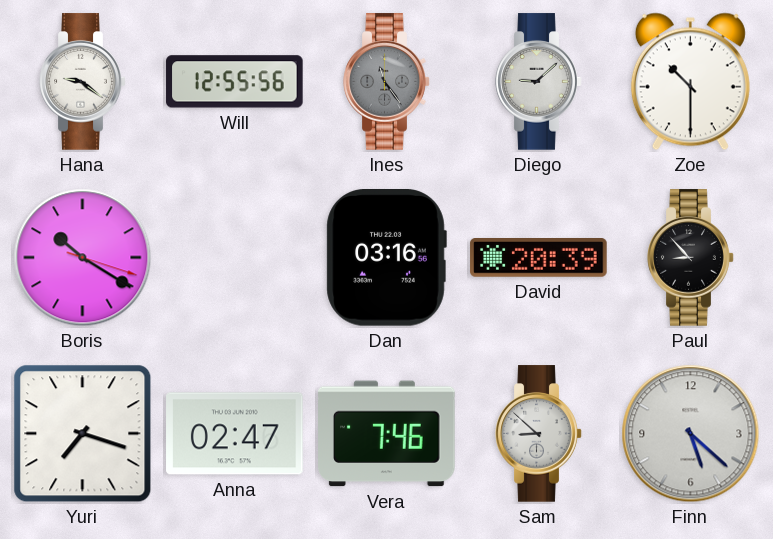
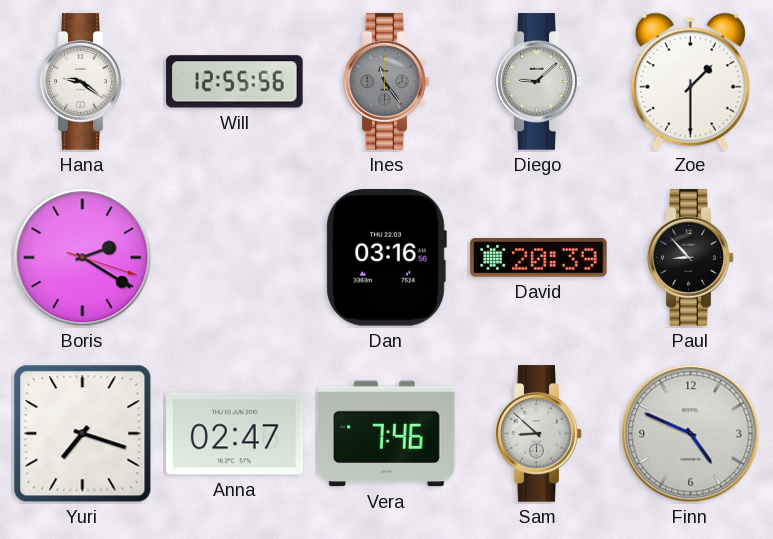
Zoe: 10:30 -> 1:30
Boris: 10:20 -> 2:20
Finn: 5:22 -> 4:49
